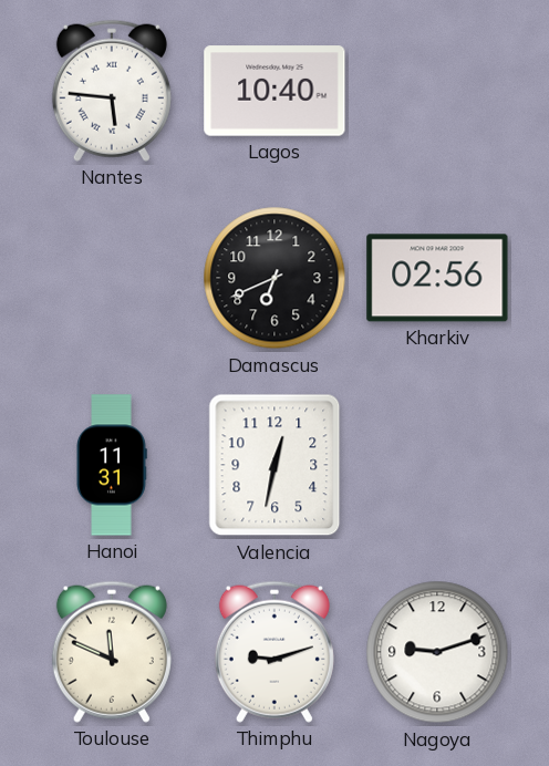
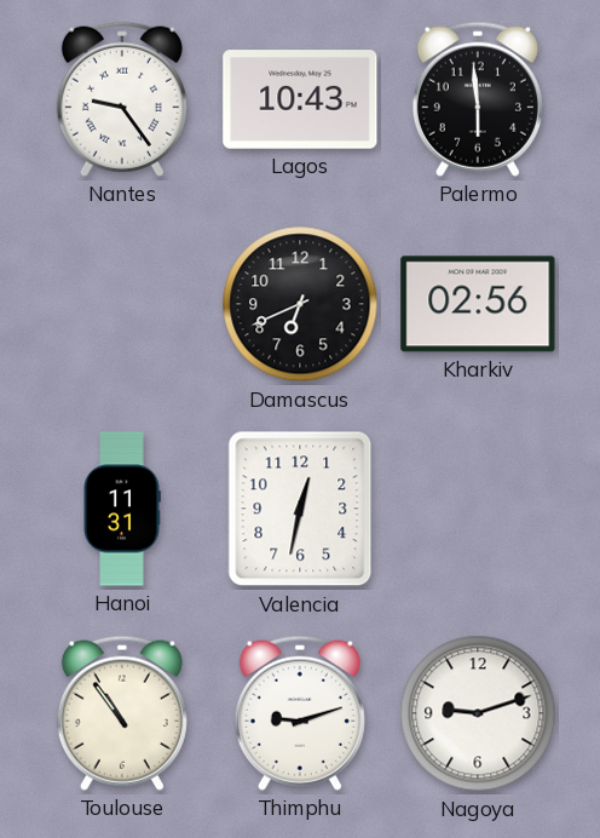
Nantes: 5:46 -> 9:24
Lagos: 10:40 -> 10:43
Palermo: none -> 5:59
Toulouse: 11:49 -> 10:54
